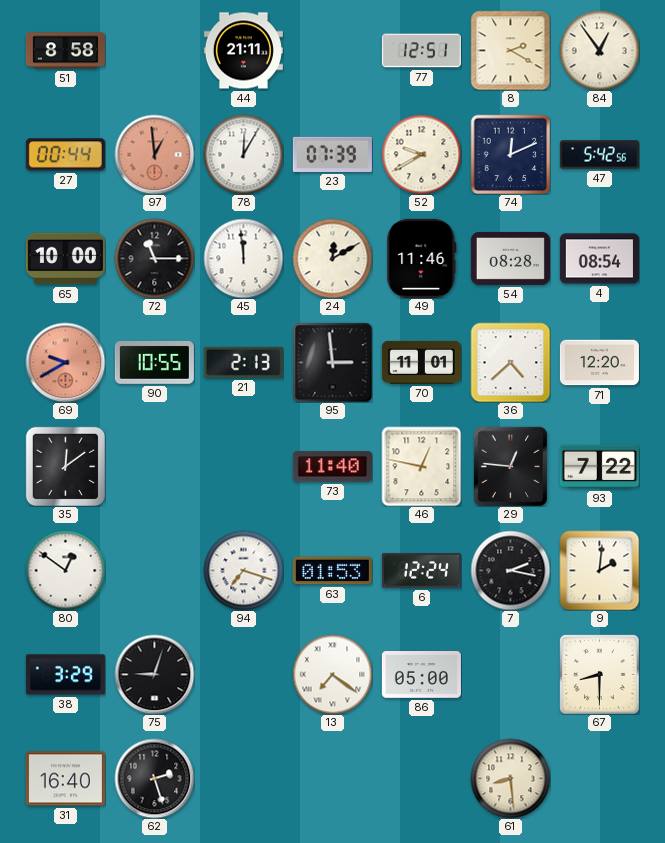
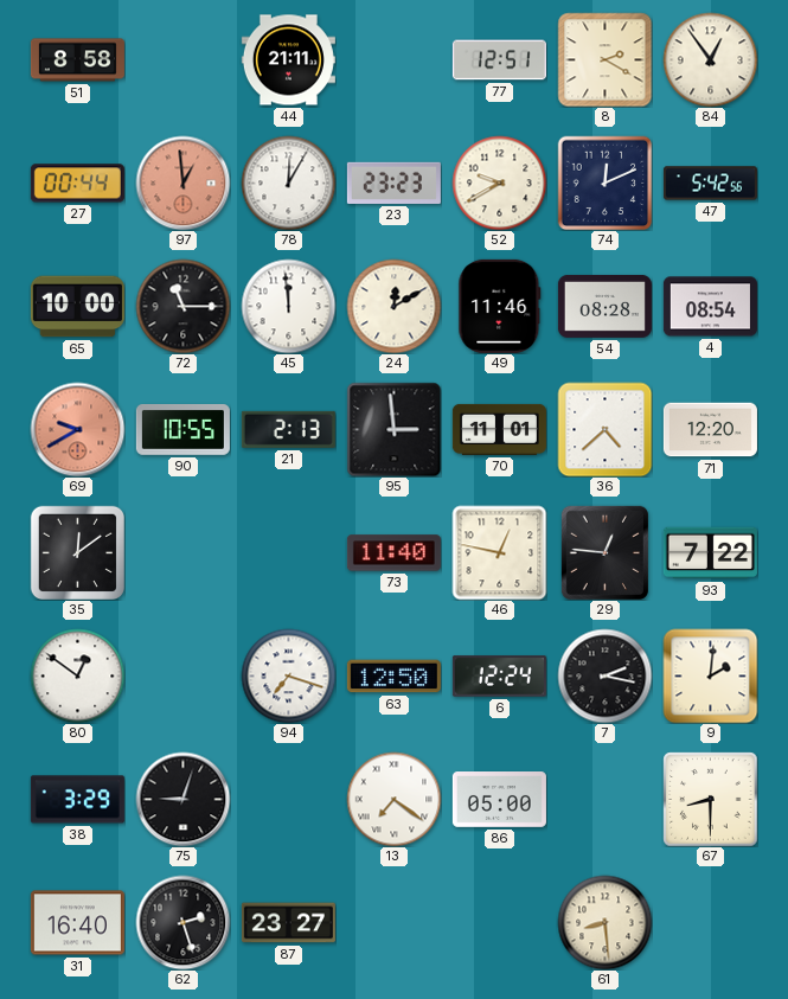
23: 07:39 -> 23:23
63: 01:53 -> 12:50
87: none -> 23:27
